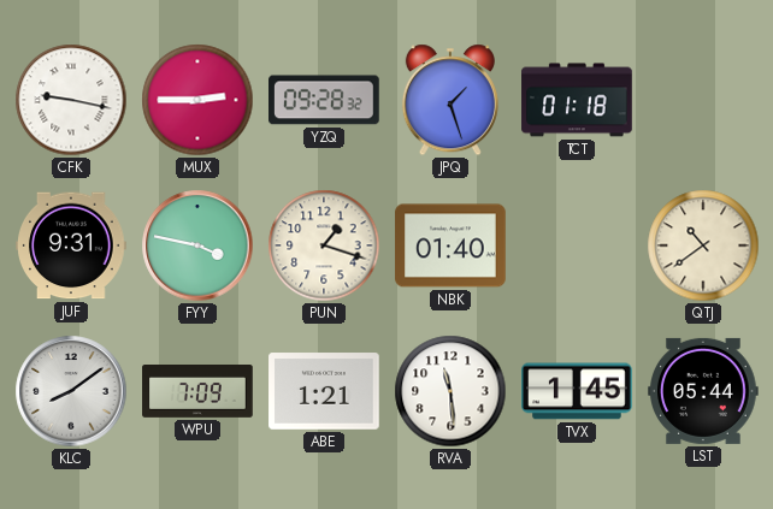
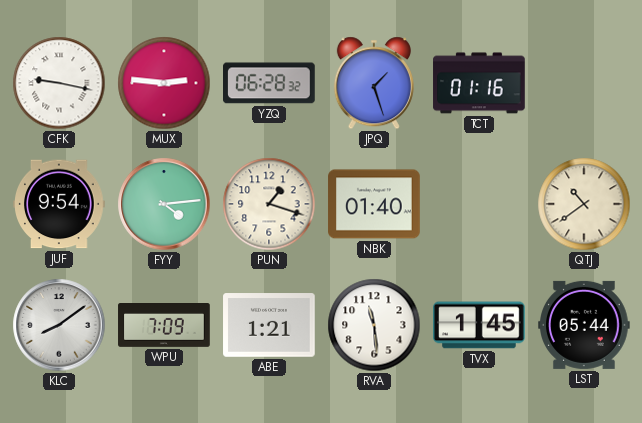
MUX: 2:45 -> 2:46
YZQ: 09:28 -> 06:28
TCT: 01:18 -> 01:16
JUF: 9:31 -> 9:54
FYY: 3:47 -> 4:14
